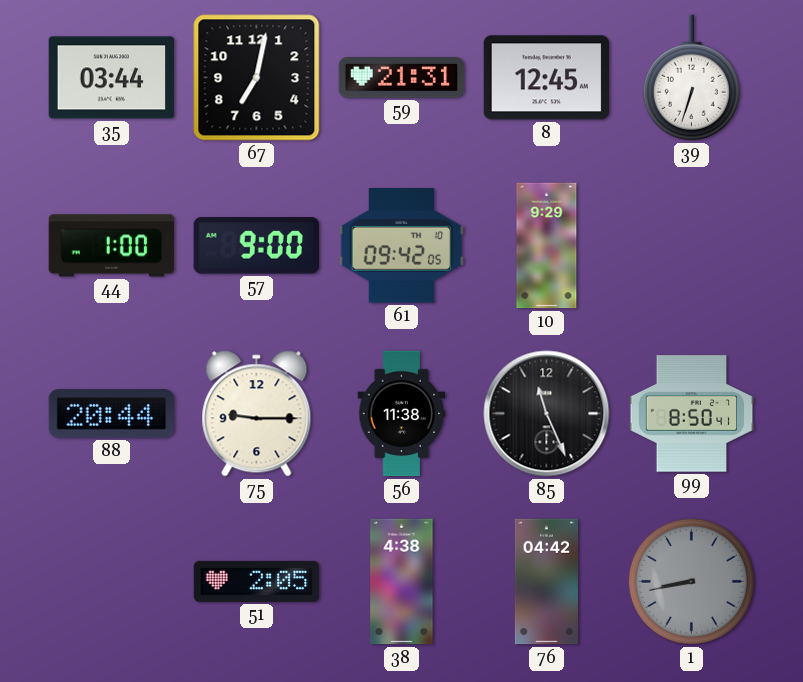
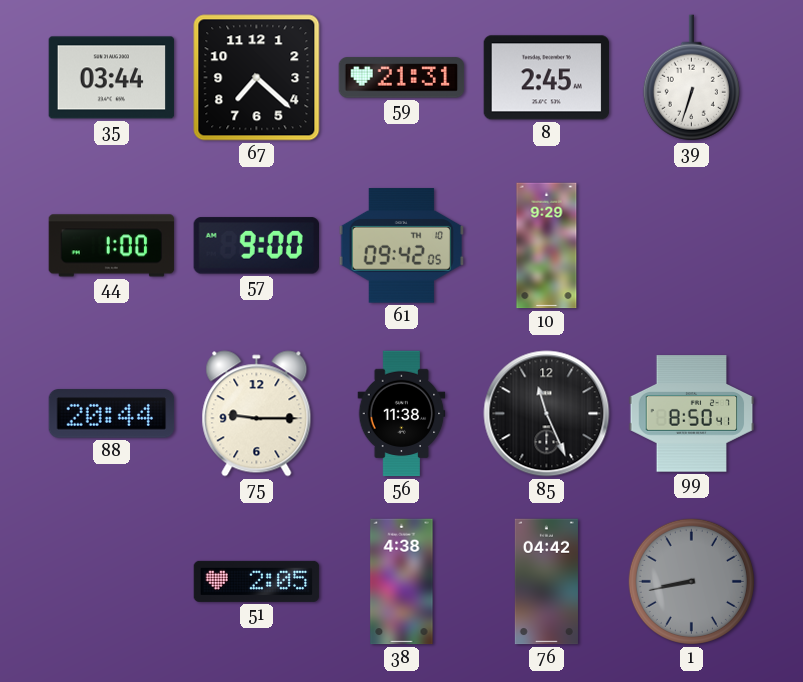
67: 7:02 -> 7:22
8: 12:45 -> 2:45
